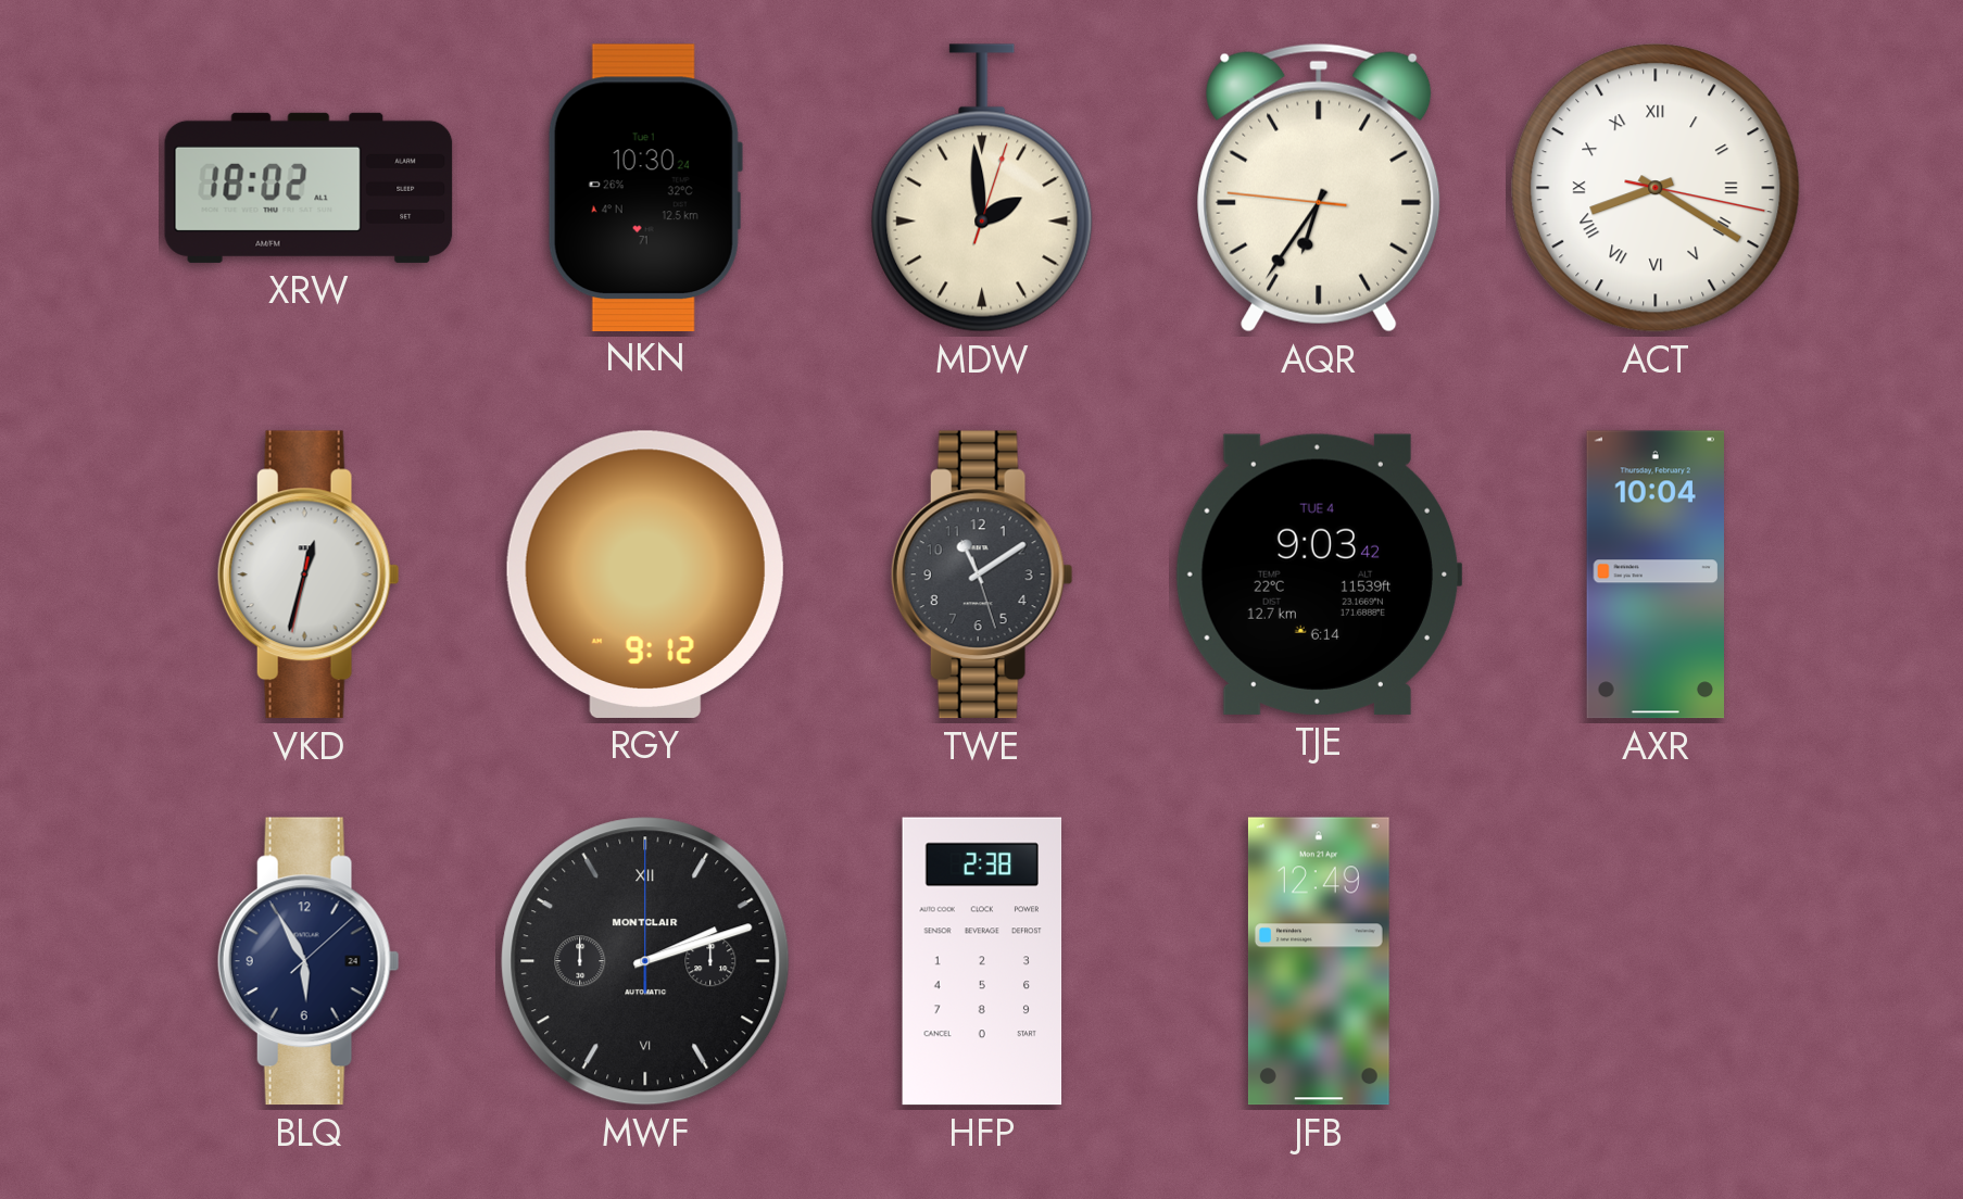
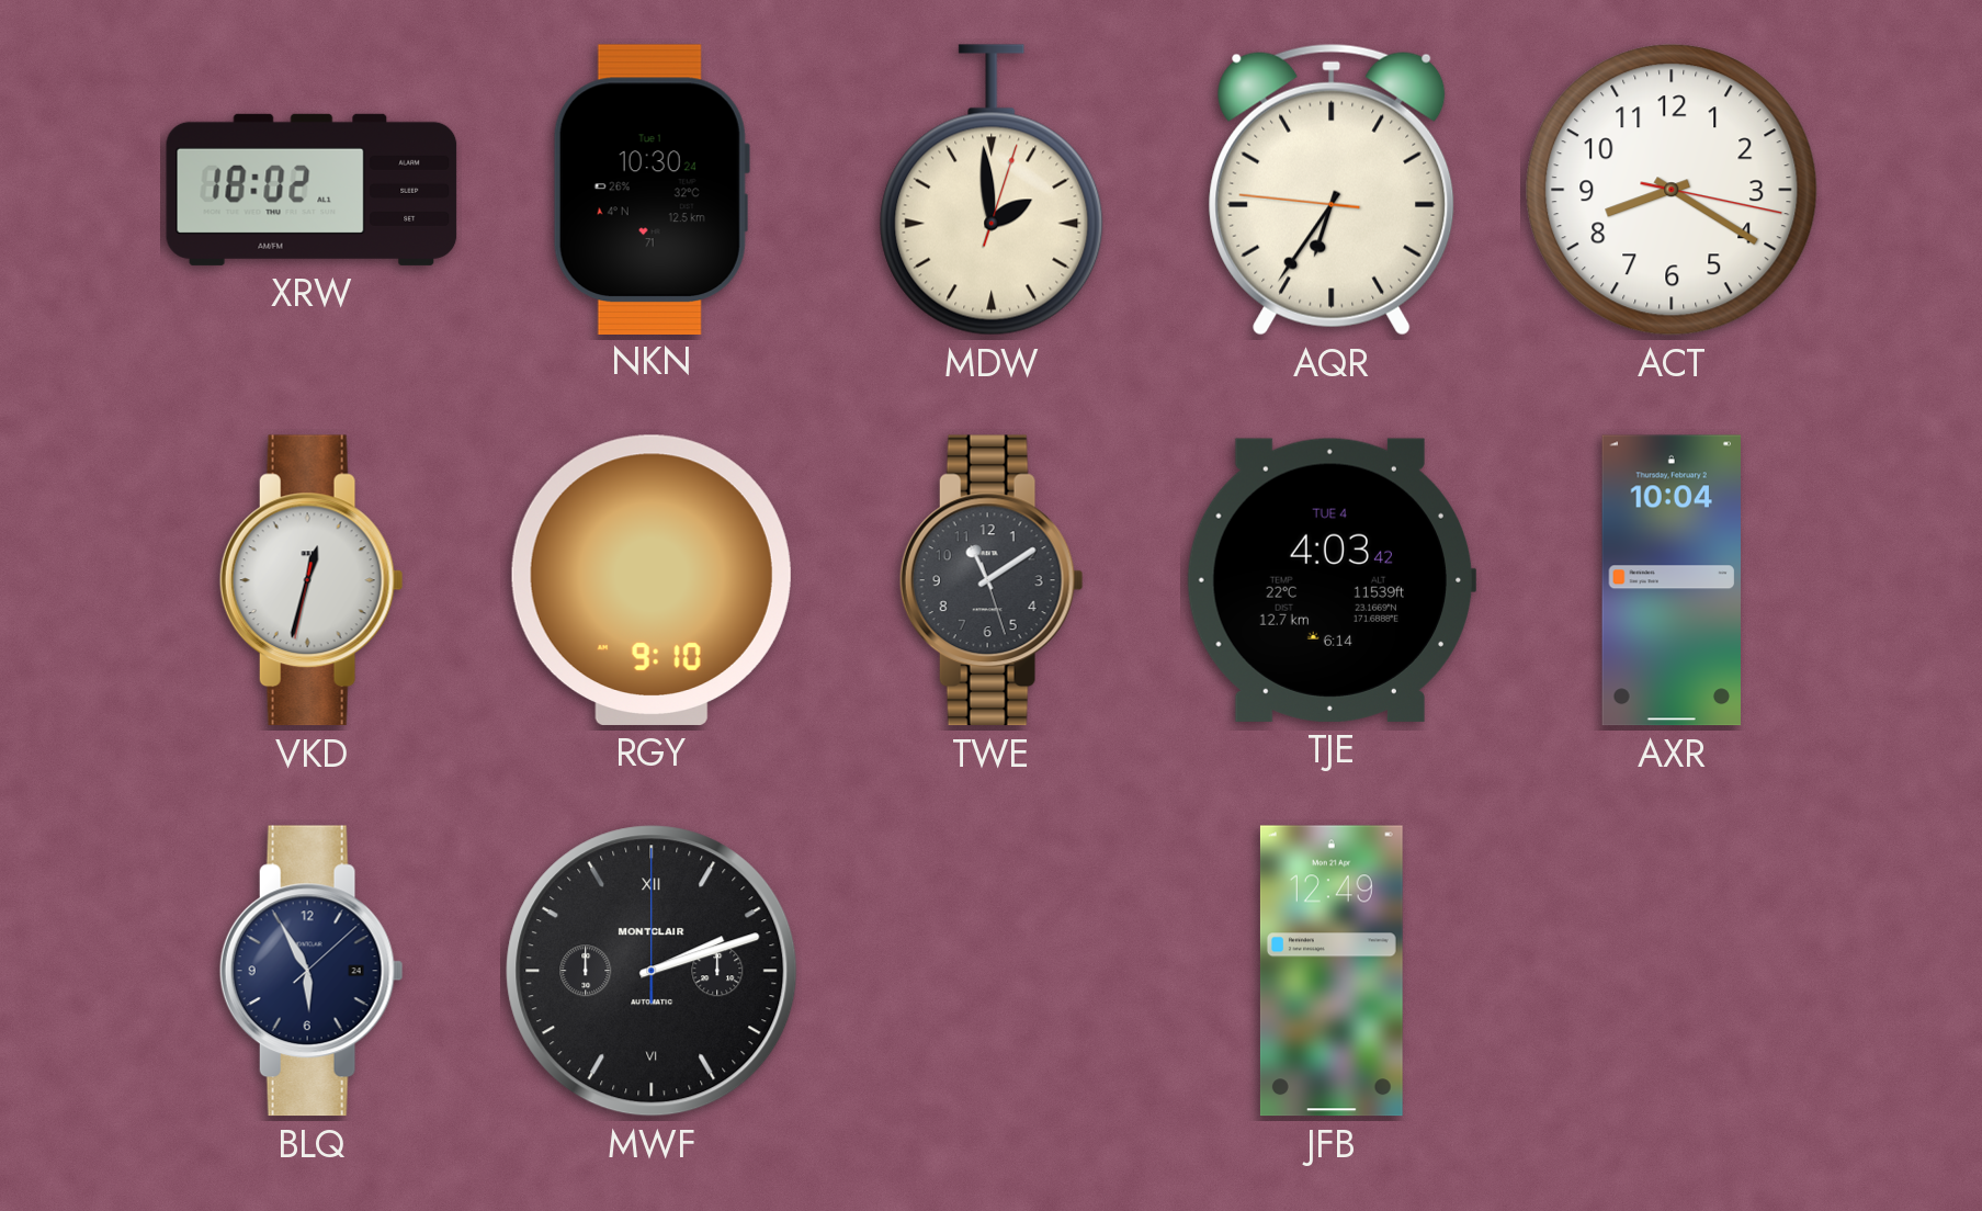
ACT numerals: Roman -> Arabic
RGY: 9:12 -> 9:10
TJE: 9:03 -> 4:03
HFP: 2:38 -> none
